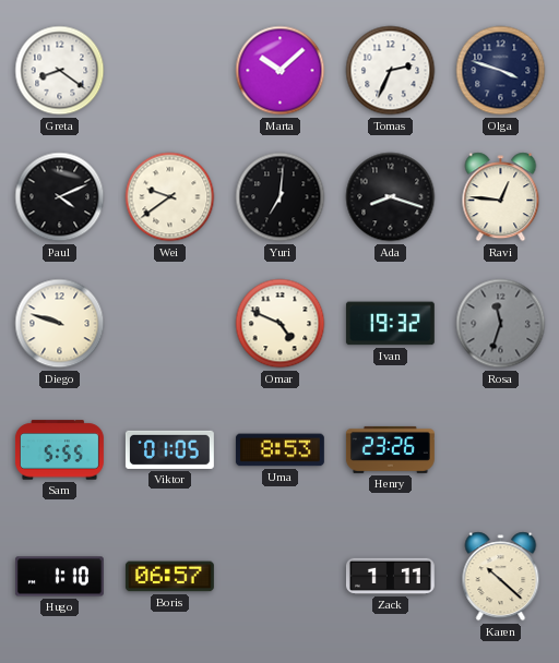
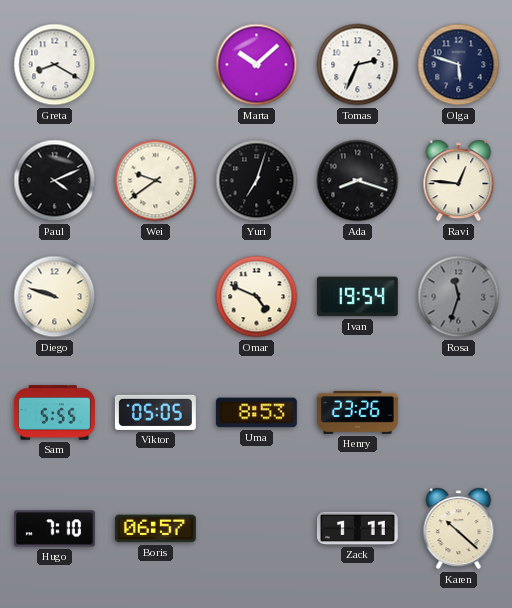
Greta: 8:21 -> 8:20
Olga: 3:48 -> 5:48
Yuri: 7:01 -> 7:03
Ivan: 19:32 -> 19:54
Viktor: 01:05 -> 05:05
Hugo: 1:10 -> 7:10
